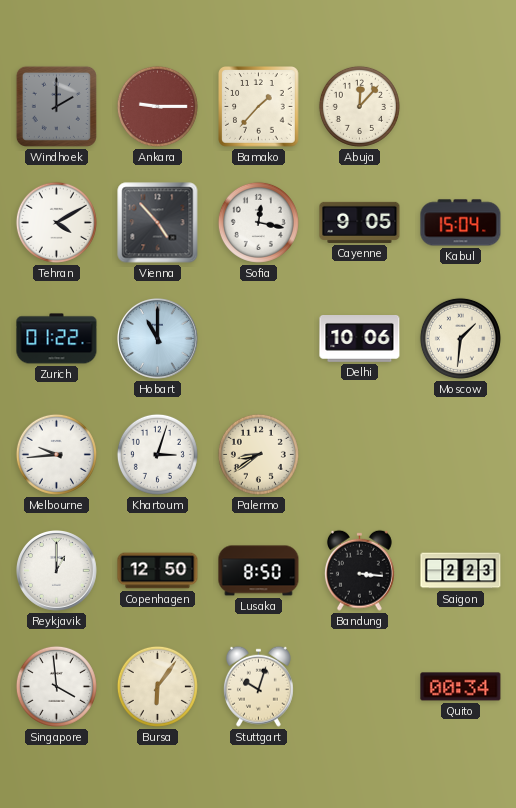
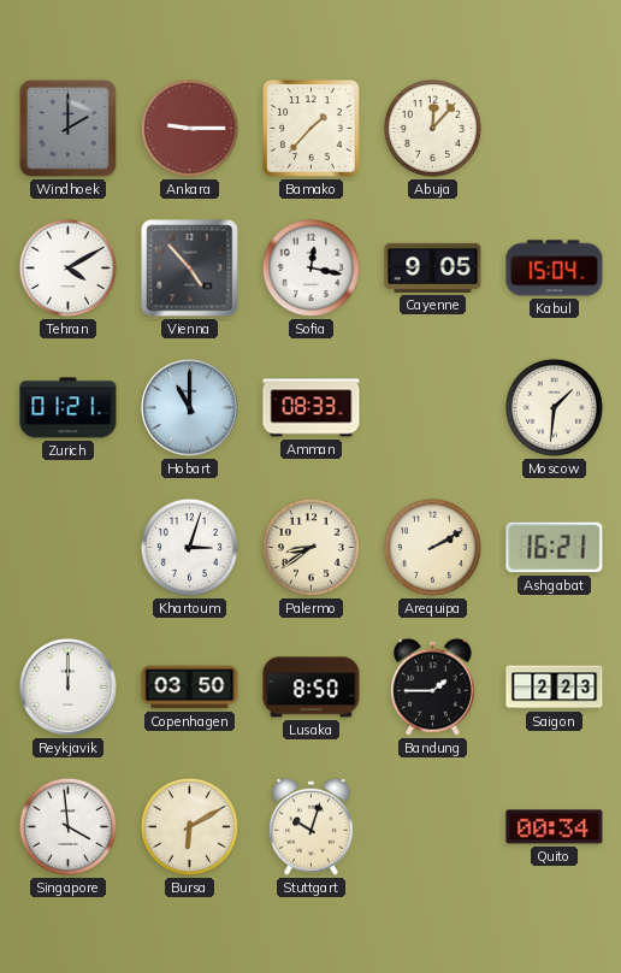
Zurich: 01:22 -> 01:21
Amman: none -> 08:33
Delhi: 10:06 -> none
Melbourne: 9:44 -> none
Arequipa: none -> 2:10
Ashgabat: none -> 16:21
Reykjavik: 1:00 -> 12:00
Copenhagen: 12:50 -> 03:50
Bandung: 3:16 -> 1:45
Bursa: 6:06 -> 6:10
